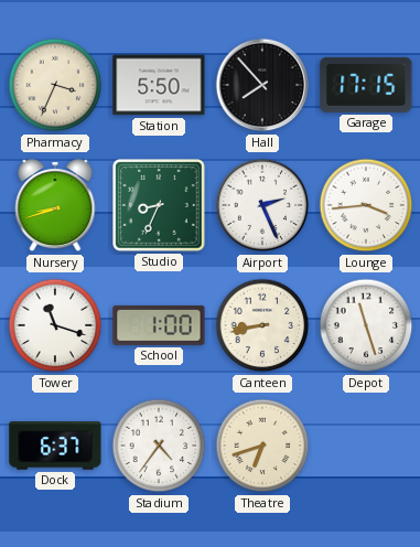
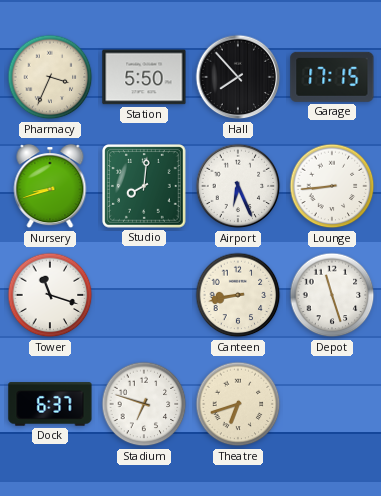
Studio: 8:34 -> 8:01
Airport: 2:26 -> 6:26
Lounge: 3:44 -> 8:44
School: 1:00 -> none
Stadium: 4:36 -> 6:48
